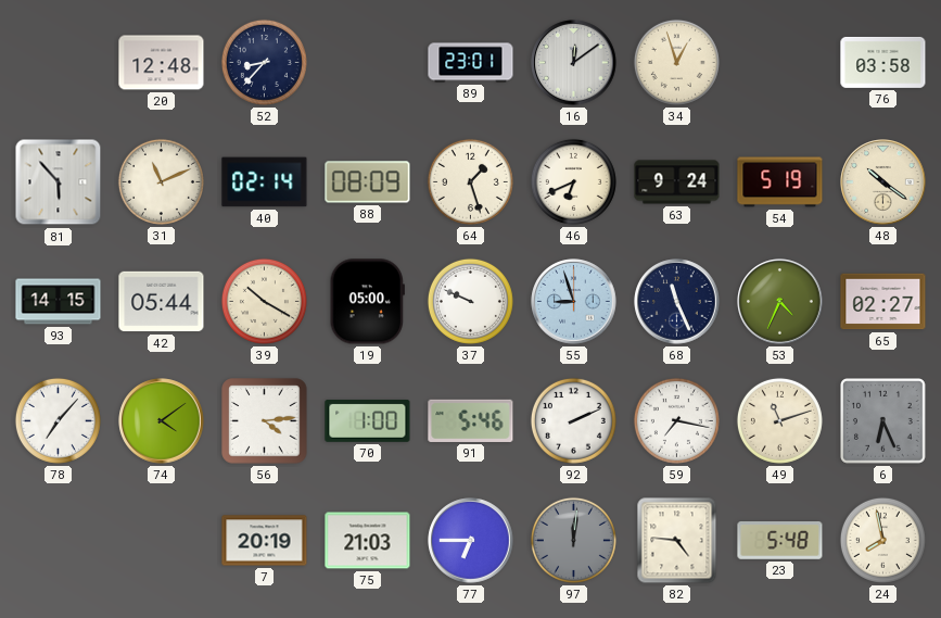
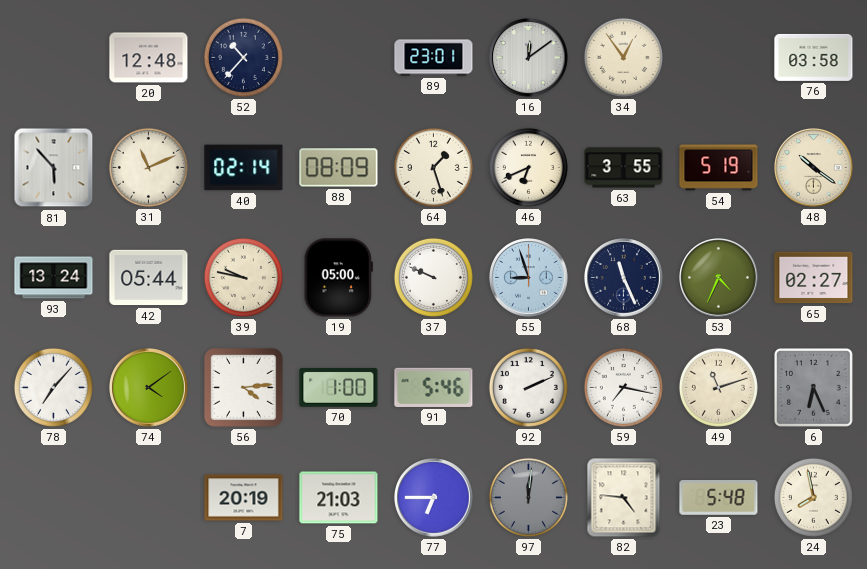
52: 8:37 -> 10:37
34: 12:57 -> 12:54
63: 9:24 -> 3:55
93: 14:15 -> 13:24
39: 10:20 -> 9:47
